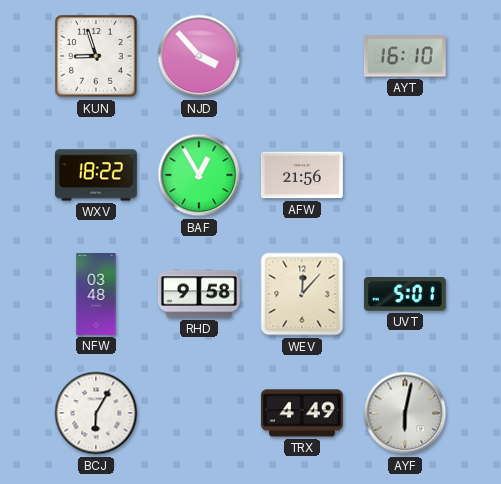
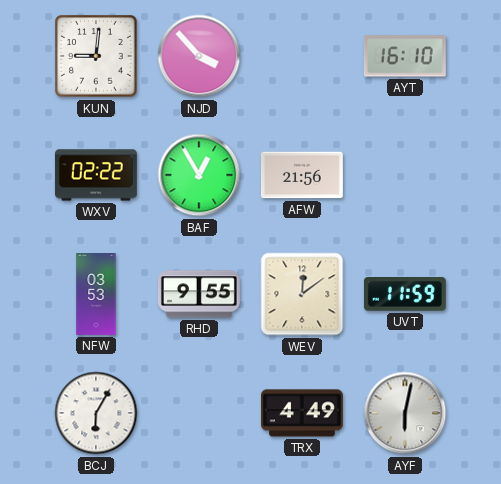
KUN: 8:57 -> 9:01
WXV: 18:22 -> 02:22
NFW: 03:48 -> 03:53
RHD: 9:58 -> 9:55
WEV: 12:07 -> 12:09
UVT: 5:01 -> 11:59
